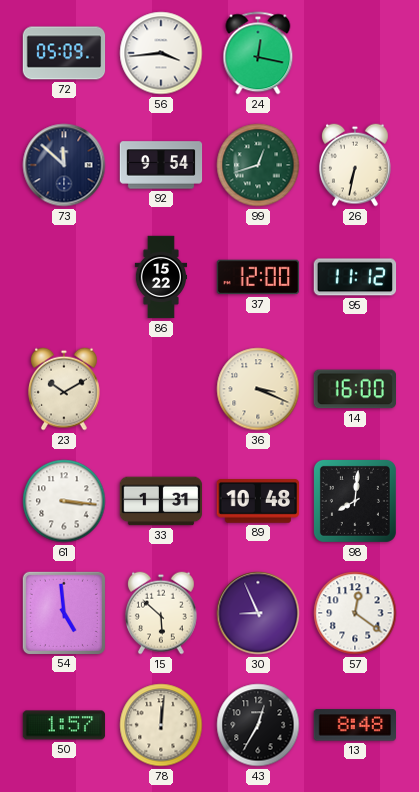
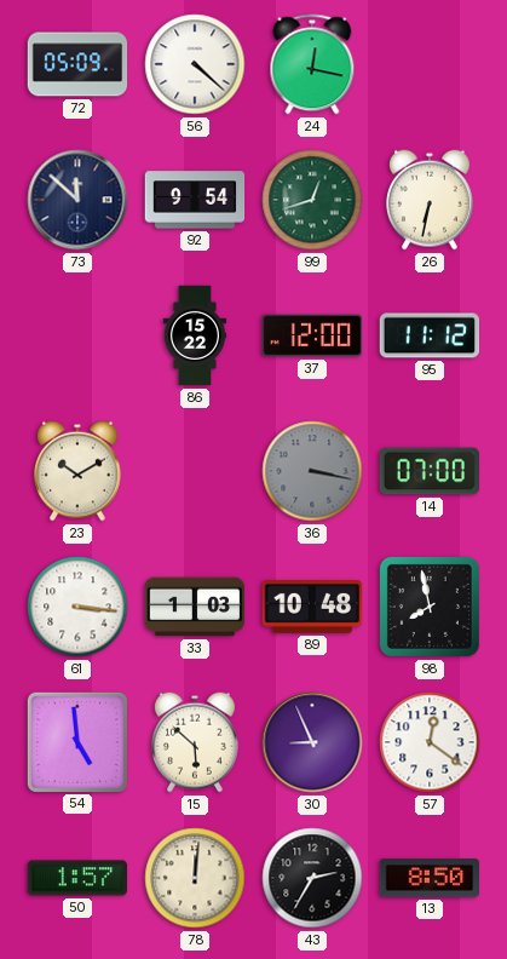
56: 3:44 -> 4:22
36: 3:19 -> 3:17
36 dial: cream -> grey
14: 16:00 -> 07:00
33: 1:31 -> 1:03
98: 8:01 -> 7:58
43: 12:35 -> 2:35
13: 8:48 -> 8:50
